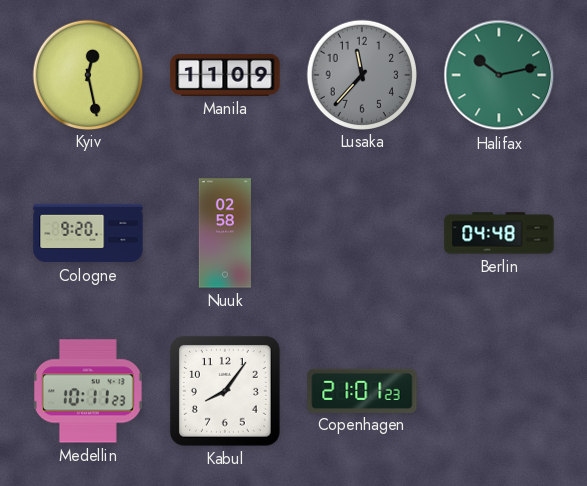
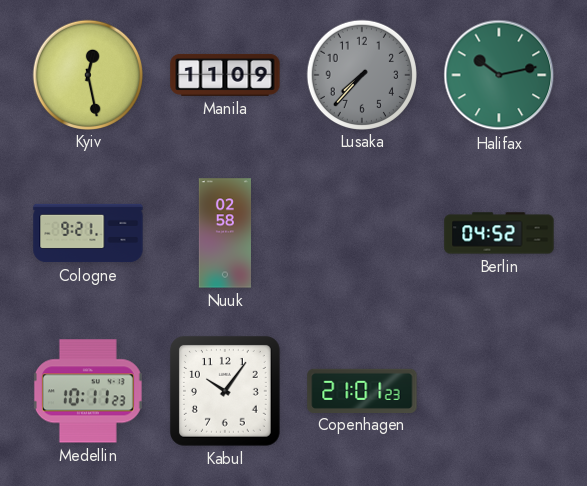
Lusaka: 11:37 -> 7:37
Cologne: 9:20 -> 9:21
Berlin: 04:48 -> 04:52
Kabul: 8:06 -> 10:06
